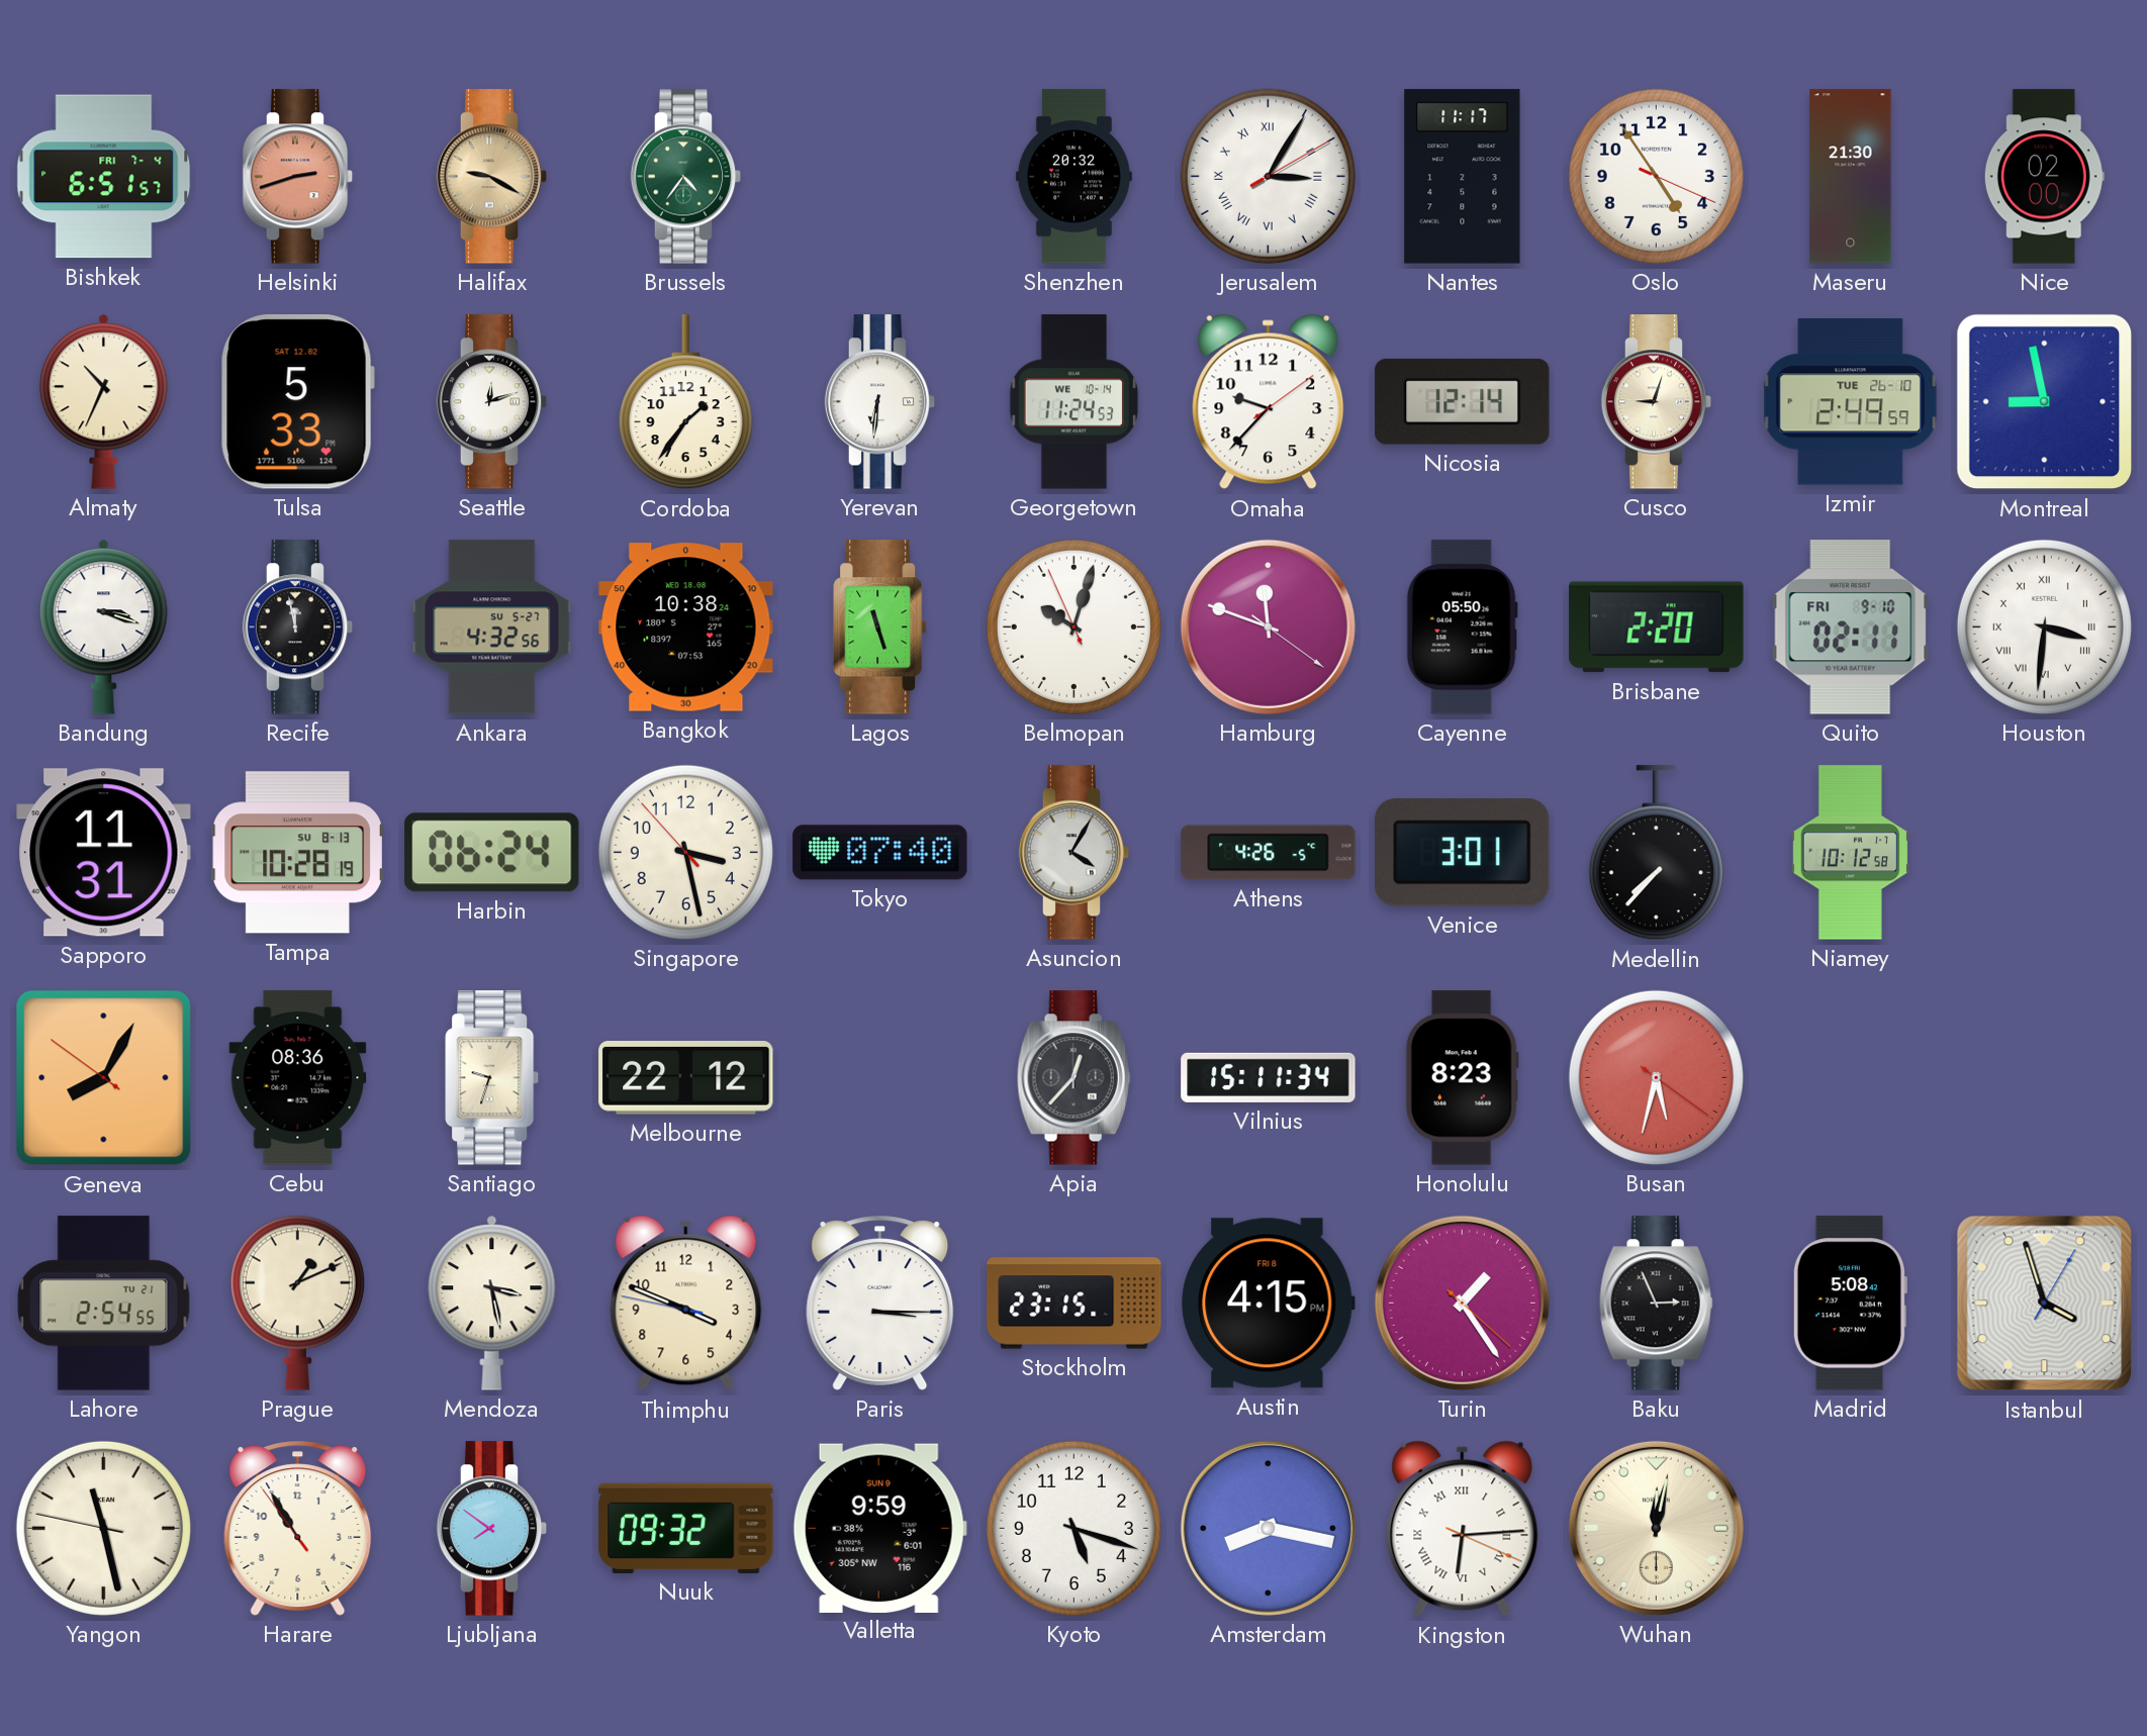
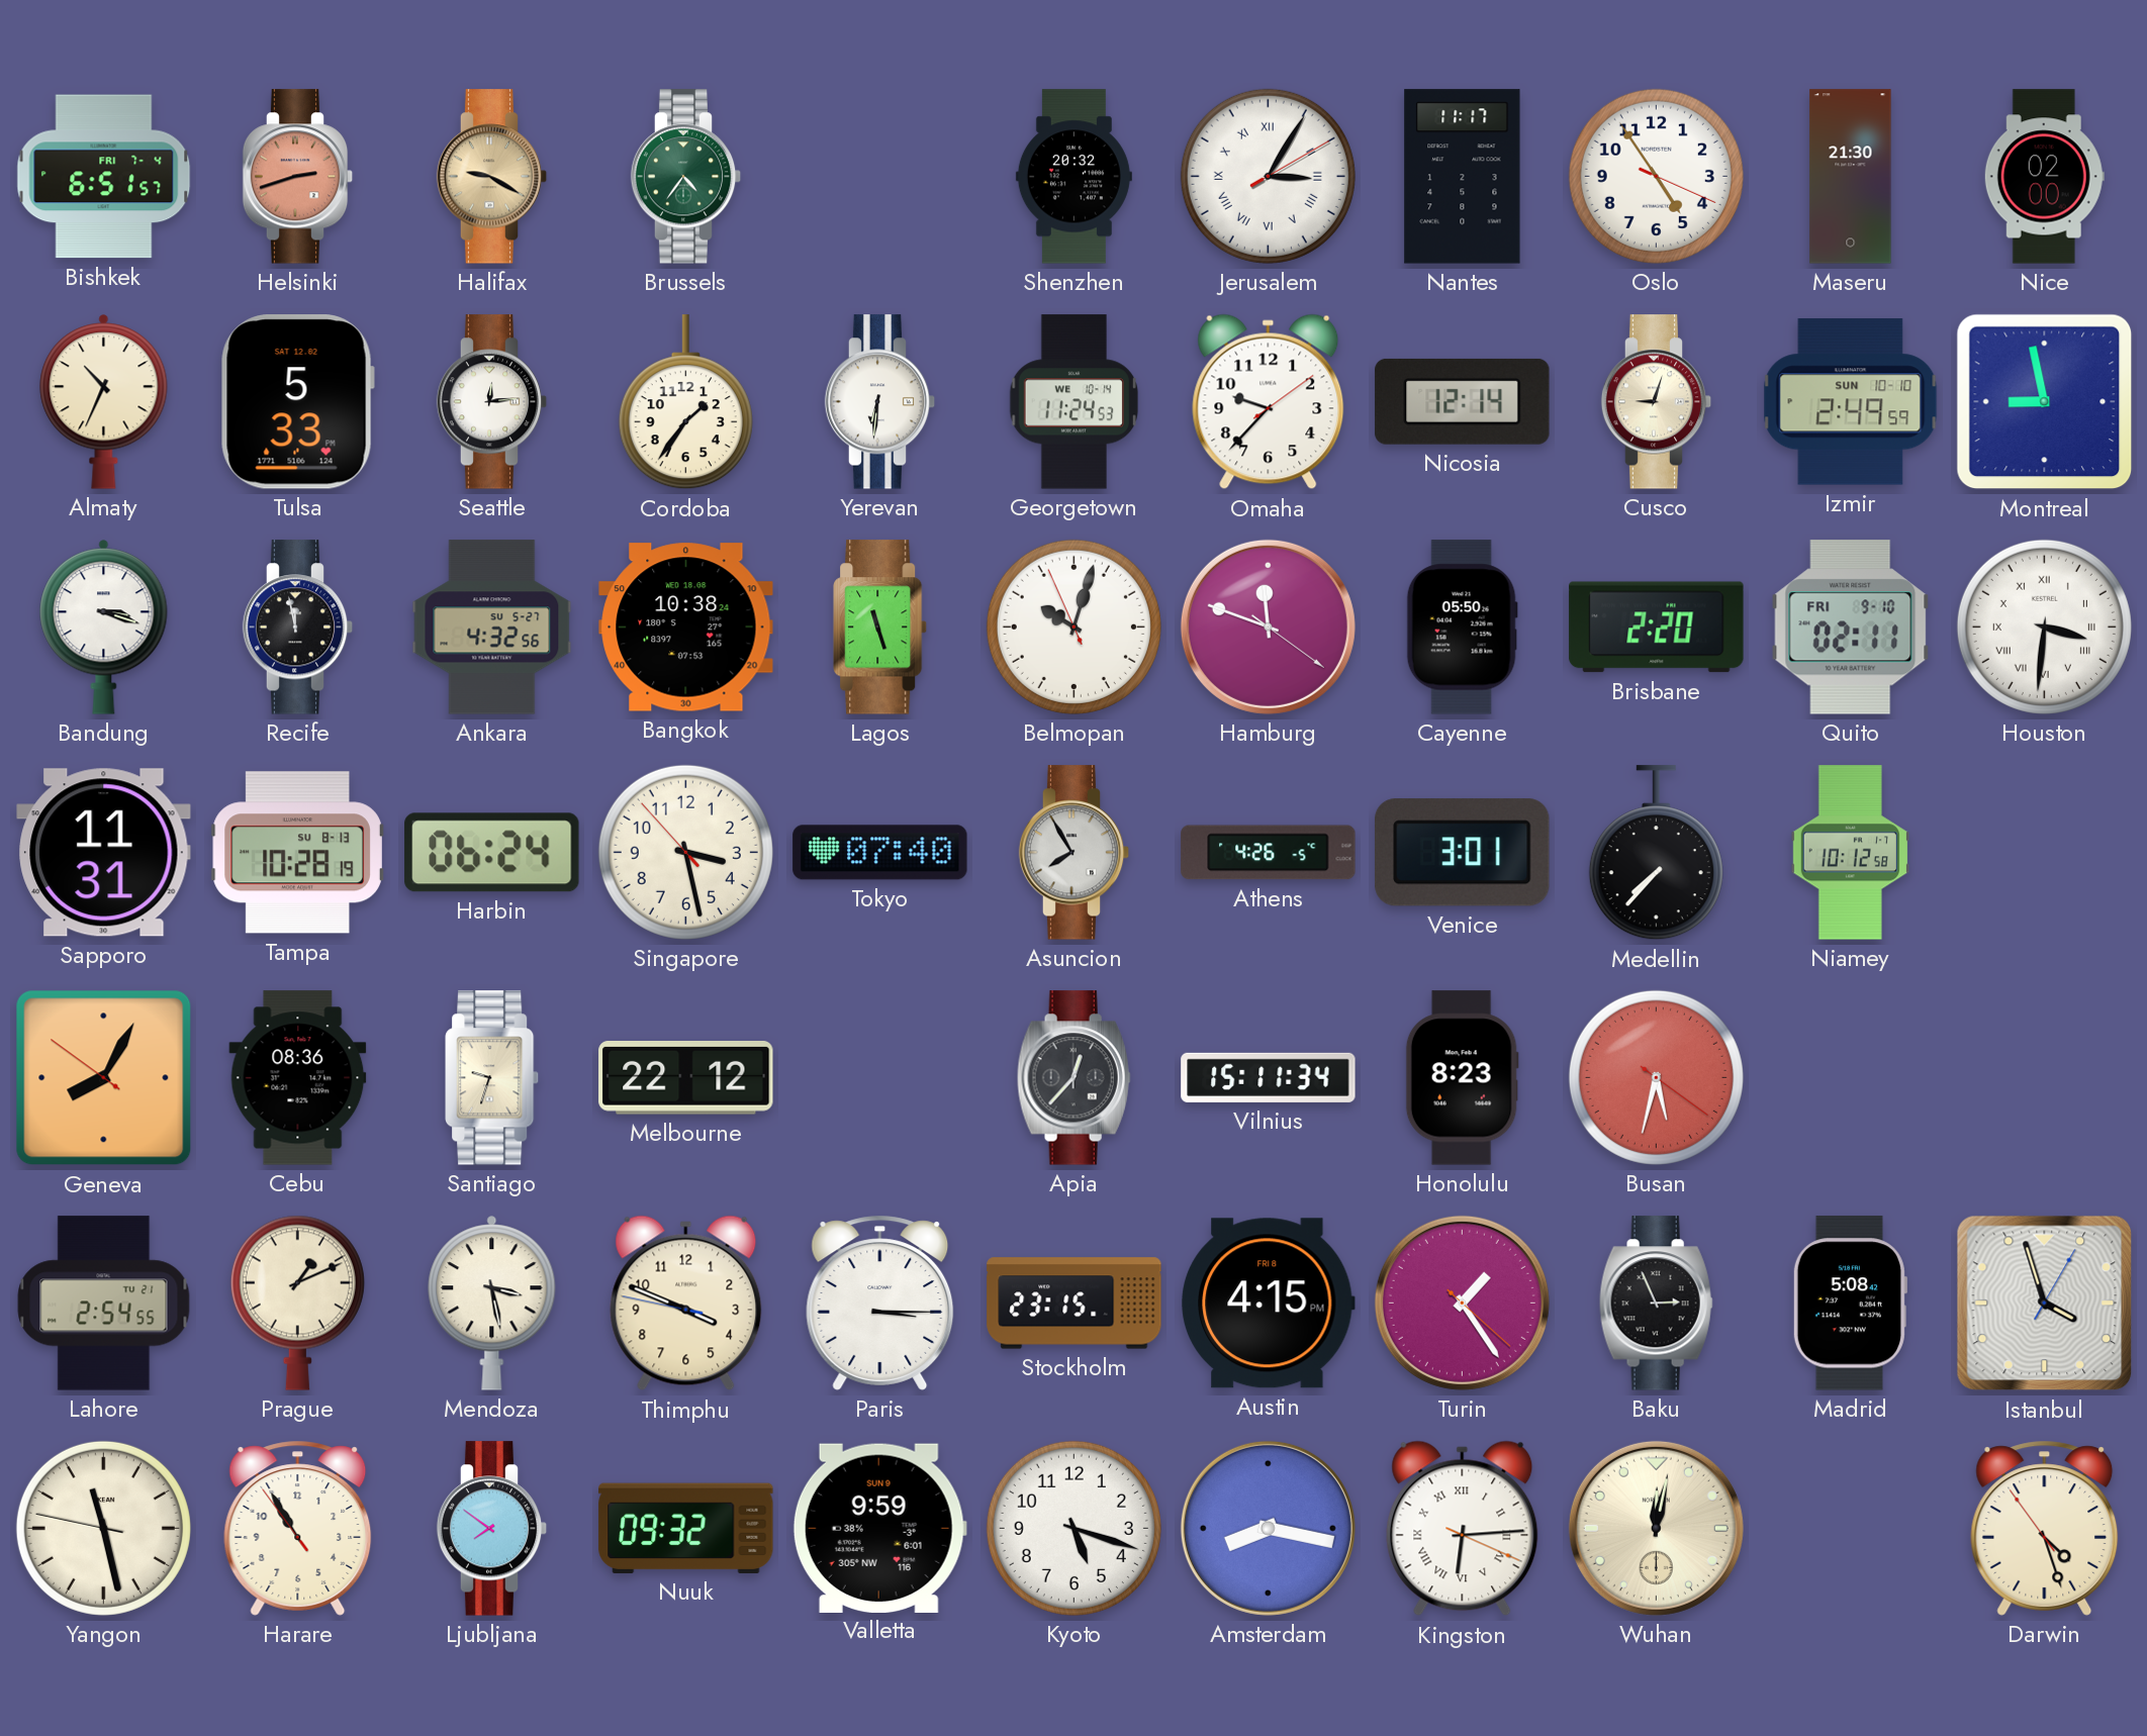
Seattle: 12:12 -> 12:14
Izmir date: TUE 26-10 -> SUN 10-10
Asuncion: 4:05 -> 7:55
Darwin: none -> 4:26
